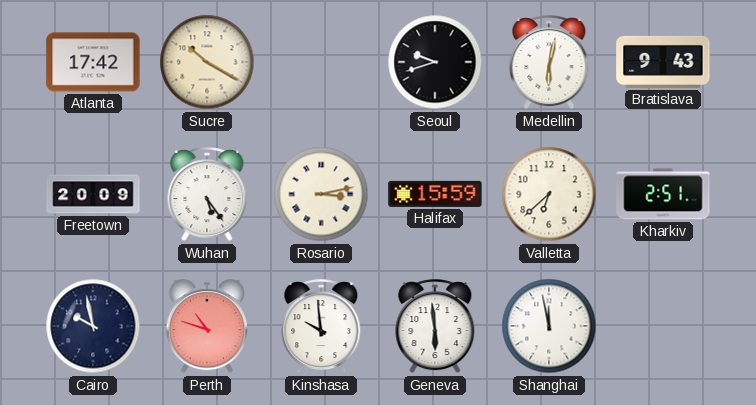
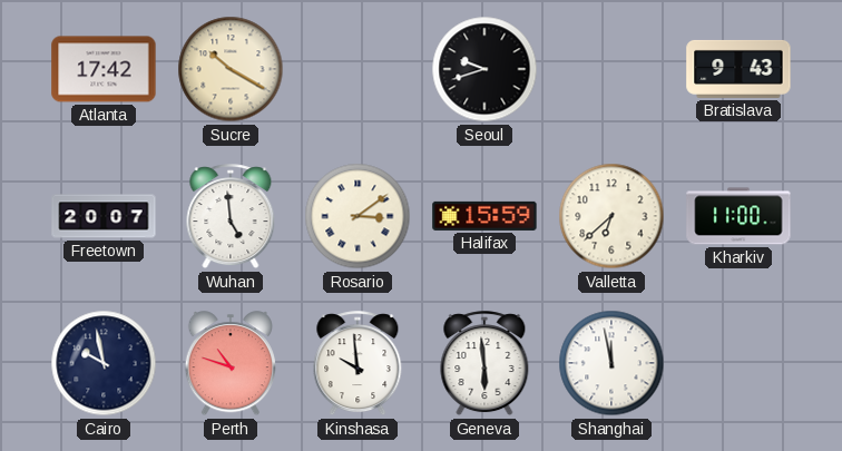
Medellin: 6:02 -> none
Freetown: 20:09 -> 20:07
Wuhan: 5:24 -> 4:59
Rosario: 3:13 -> 3:09
Kharkiv: 2:51 -> 11:00
